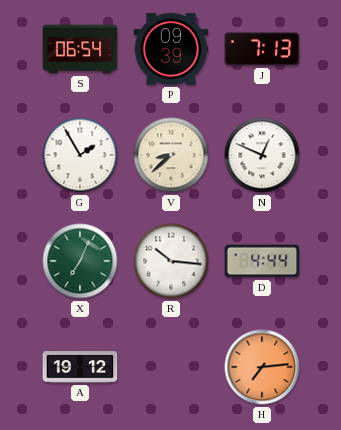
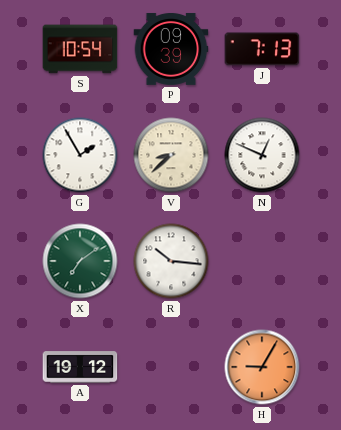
S: 06:54 -> 10:54
X: 7:04 -> 7:09
D: 4:44 -> none
H: 7:14 -> 9:05
